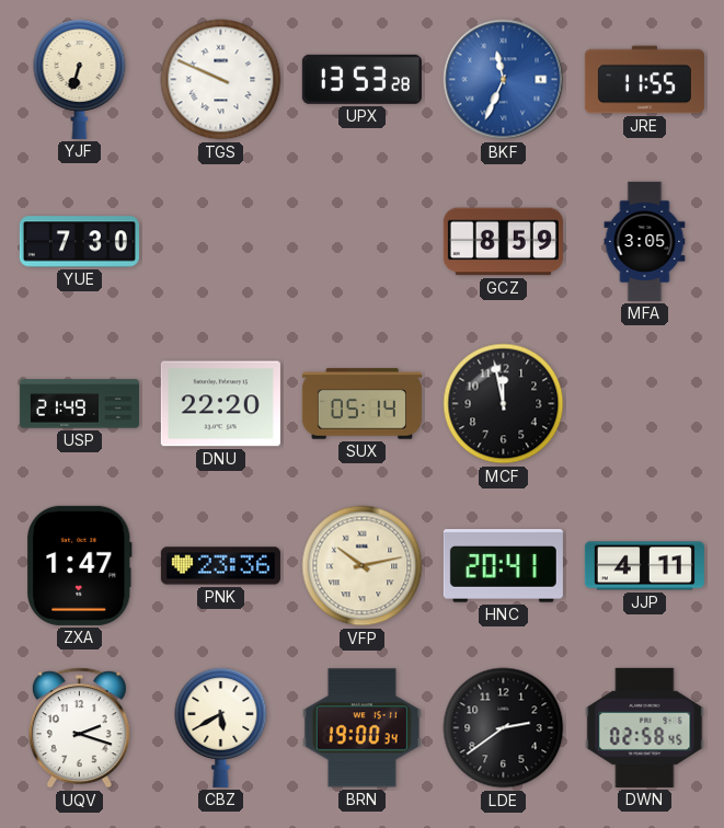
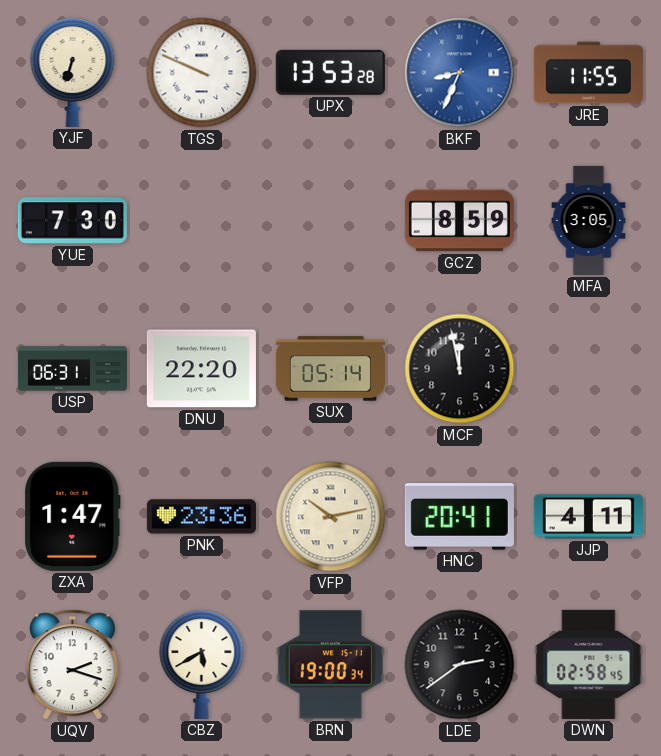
BKF: 11:34 -> 8:34
USP: 21:49 -> 06:31
